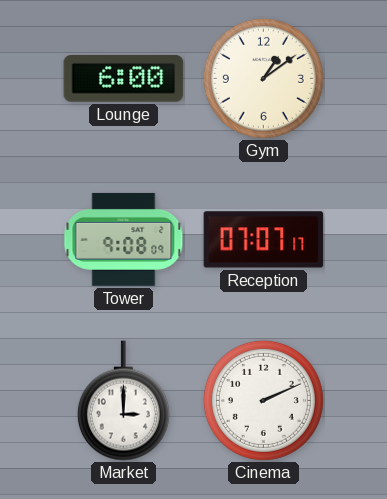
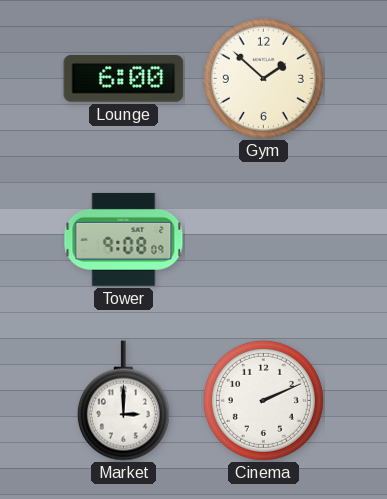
Gym: 1:09 -> 1:52
Reception: 07:07 -> none
